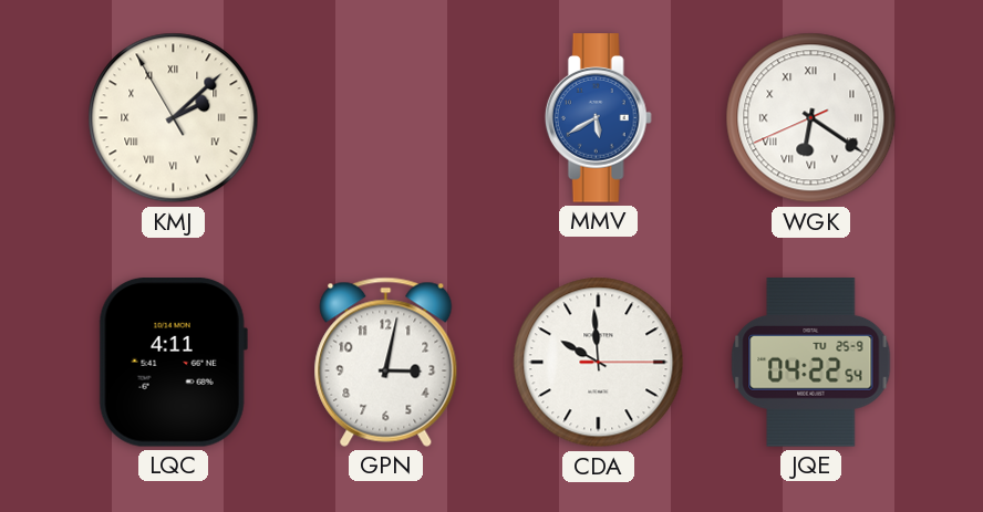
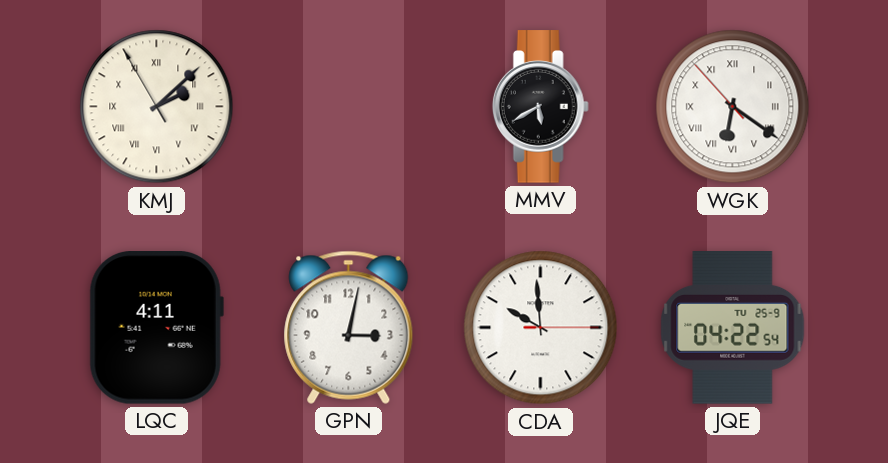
MMV dial: blue -> black
WGK: 6:20:41 -> 6:20:53
